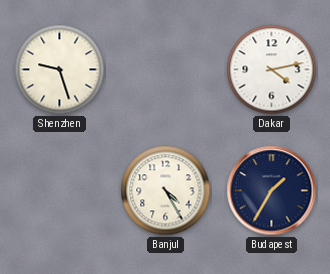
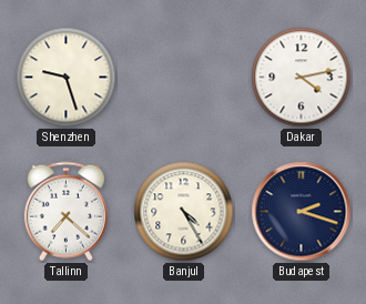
Tallinn: none -> 7:22
Budapest: 1:35 -> 2:18
